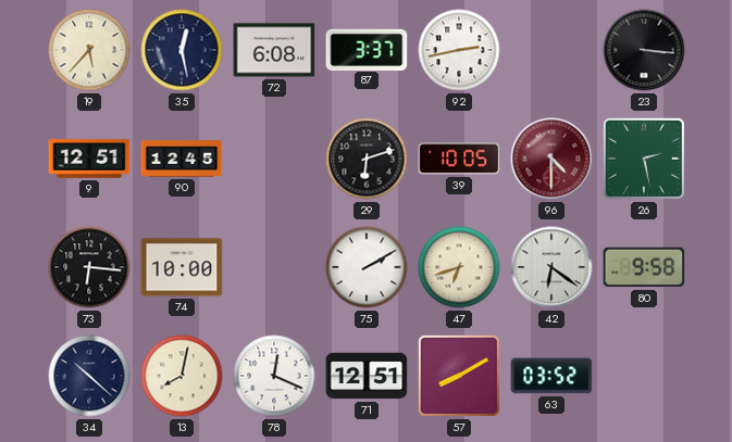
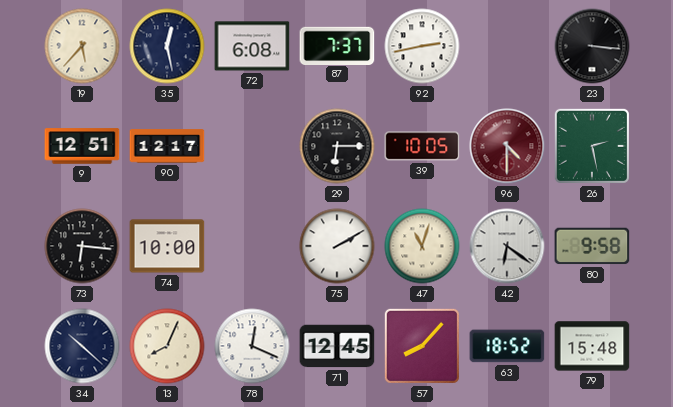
87: 3:37 -> 7:37
90: 12:45 -> 12:17
29: 6:12 -> 6:15
47: 6:42 -> 11:03
13: 8:02 -> 8:04
71: 12:51 -> 12:45
57: 8:10 -> 8:07
63: 03:52 -> 18:52
79: none -> 15:48
